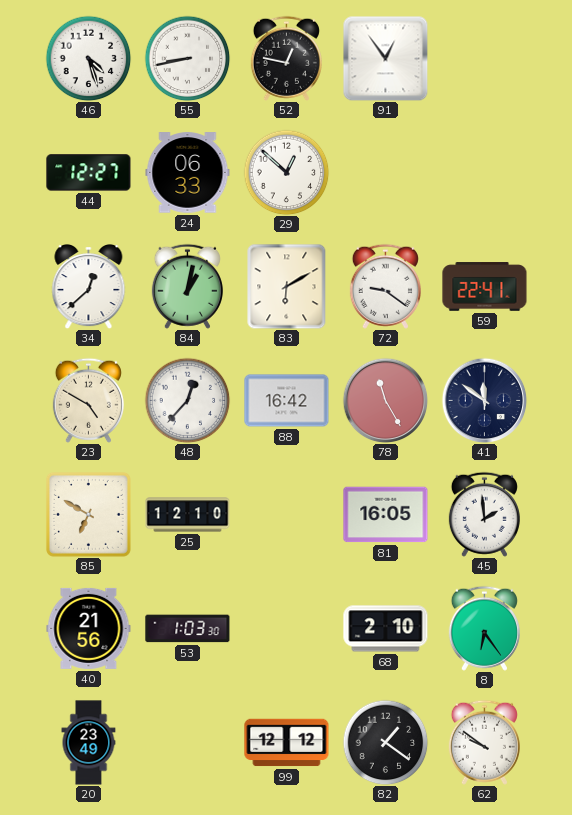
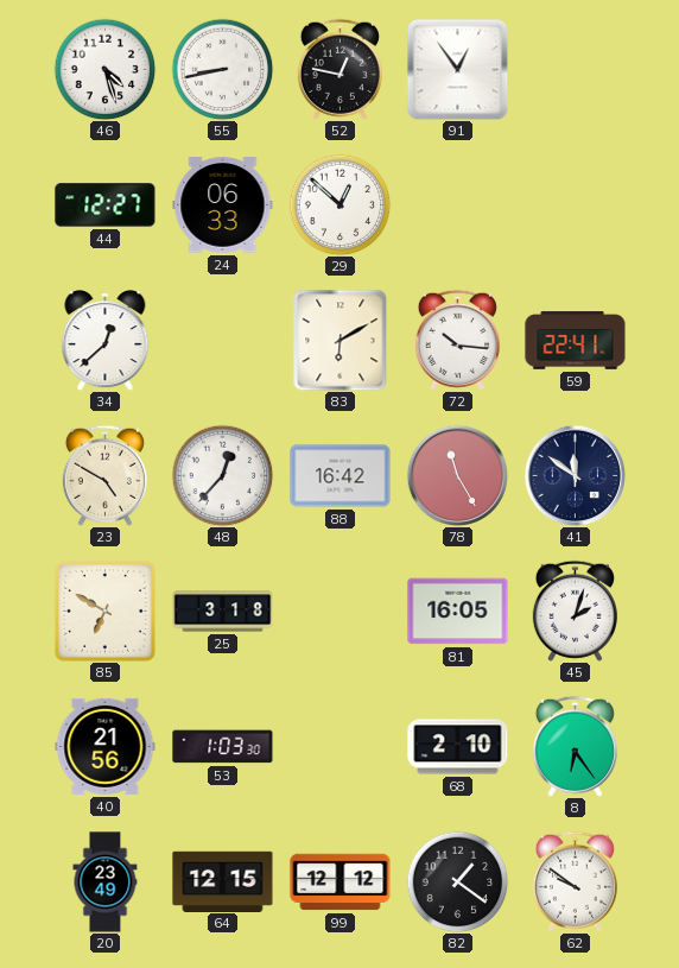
84: 1:02 -> none
72: 9:21 -> 10:16
25: 12:10 -> 3:18
45: 1:59 -> 2:03
64: none -> 12:15
